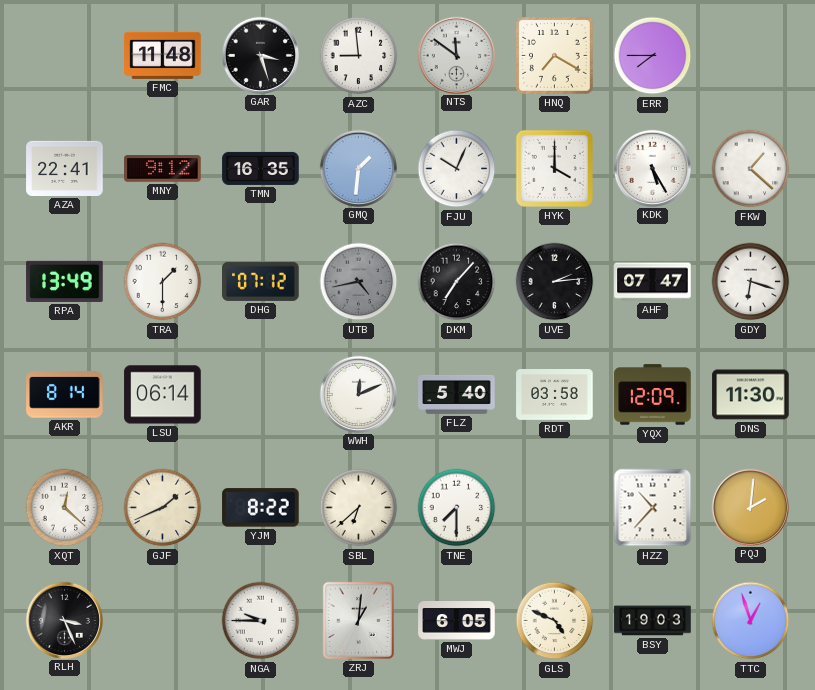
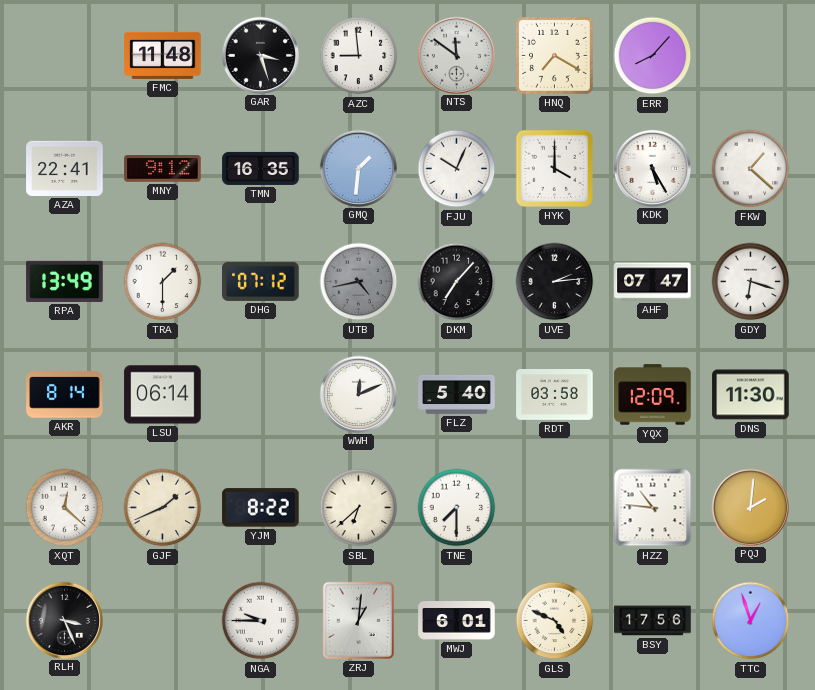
ERR: 7:45 -> 8:07
HZZ: 10:37 -> 10:46
MWJ: 6:05 -> 6:01
BSY: 19:03 -> 17:56
